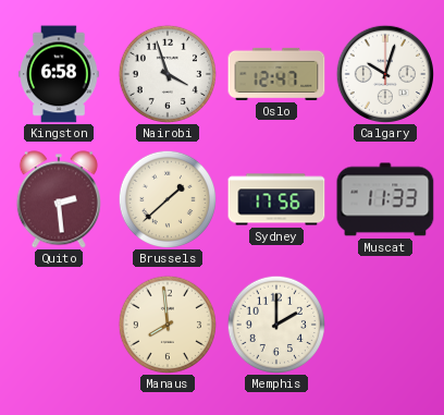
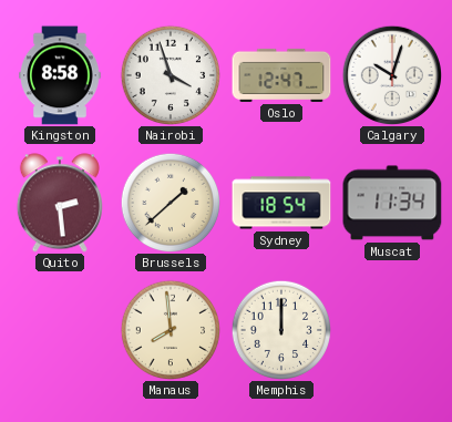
Kingston: 6:58 -> 8:58
Sydney: 17:56 -> 18:54
Muscat: 11:33 -> 11:34
Memphis: 2:00 -> 12:00
